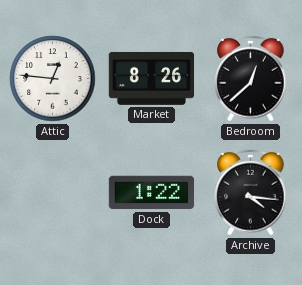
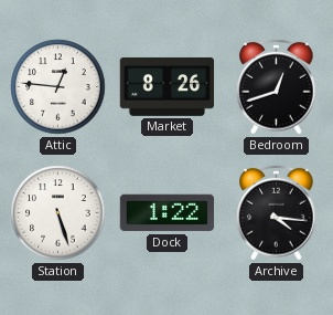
Bedroom: 12:38 -> 12:42
Station: none -> 5:27
